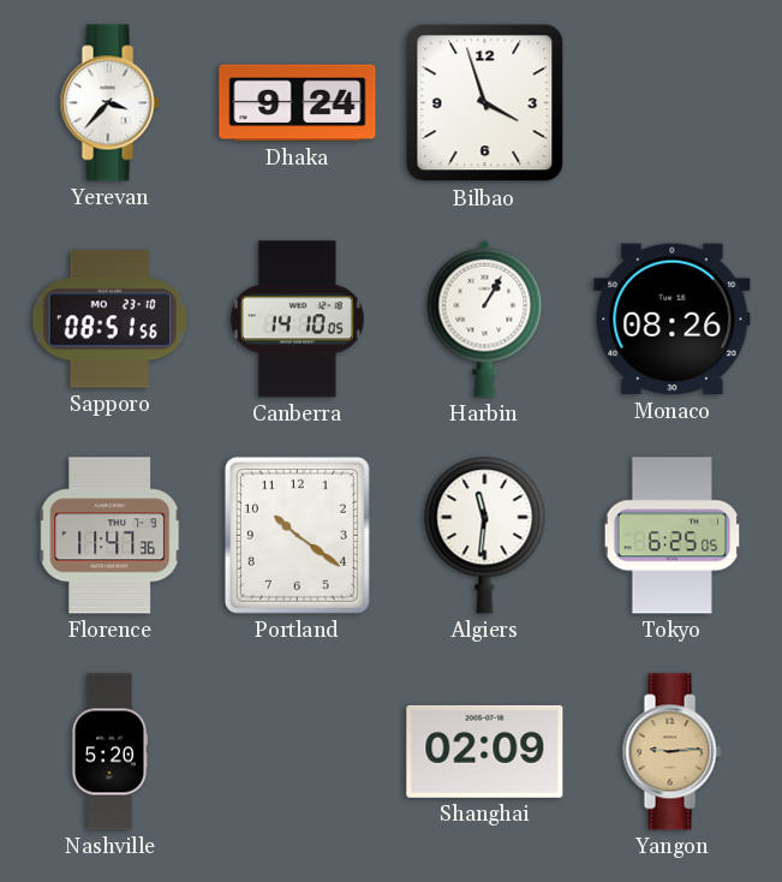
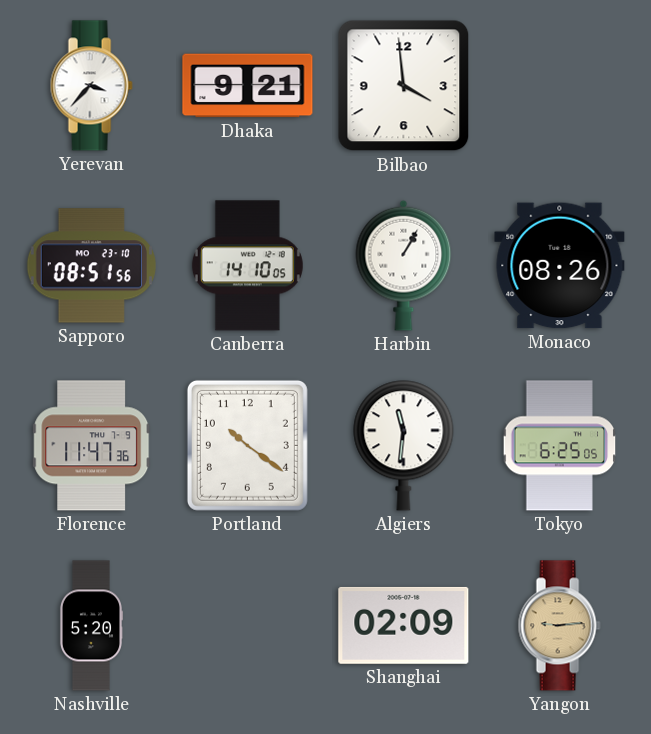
Dhaka: 9:24 -> 9:21
Bilbao: 3:57 -> 3:59
